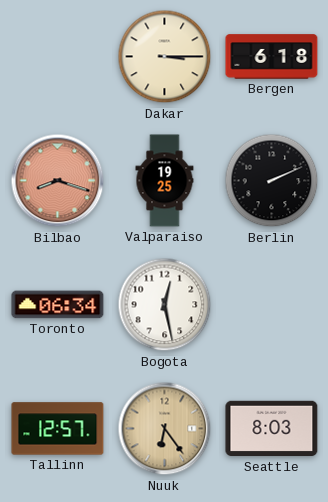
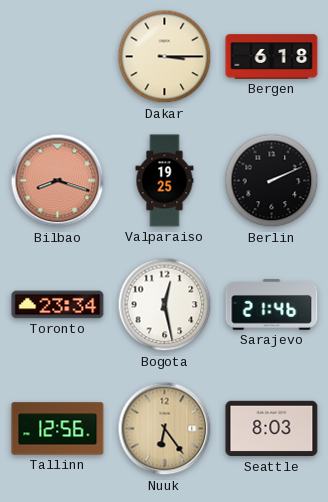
Toronto: 06:34 -> 23:34
Sarajevo: none -> 21:46
Tallinn: 12:57 -> 12:56
